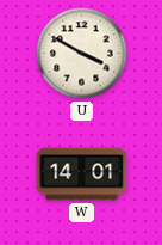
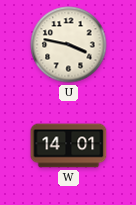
U: 3:50 -> 3:47
